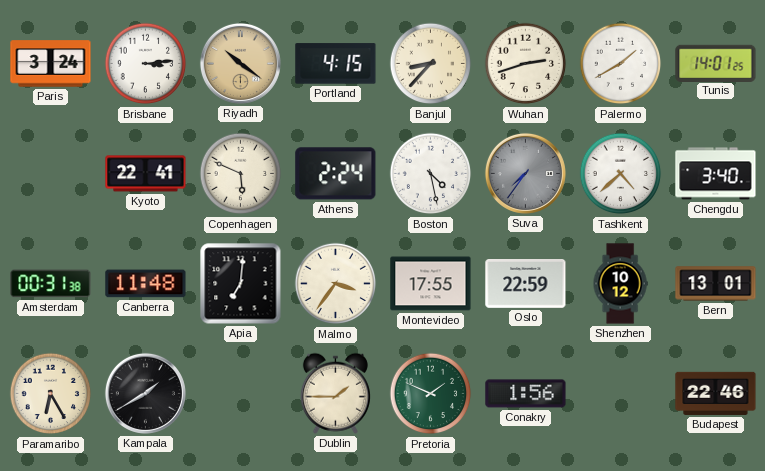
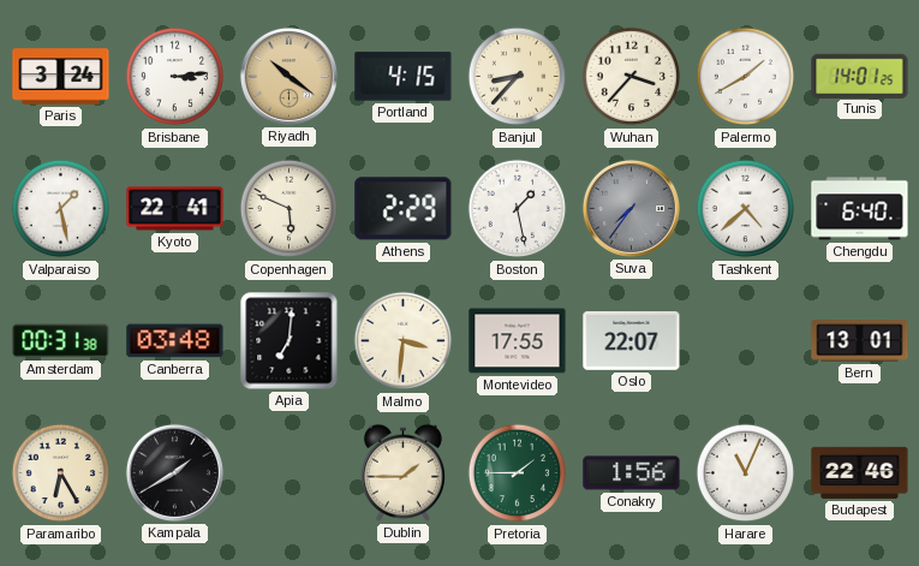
Wuhan: 2:42 -> 3:37
Valparaiso: none -> 1:28
Athens: 2:24 -> 2:29
Boston: 4:28 -> 1:28
Chengdu: 3:40 -> 6:40
Canberra: 11:48 -> 03:48
Malmo: 3:36 -> 3:31
Oslo: 22:59 -> 22:07
Shenzhen: 10:12 -> none
Pretoria: 1:49 -> 1:45
Harare: none -> 11:04
